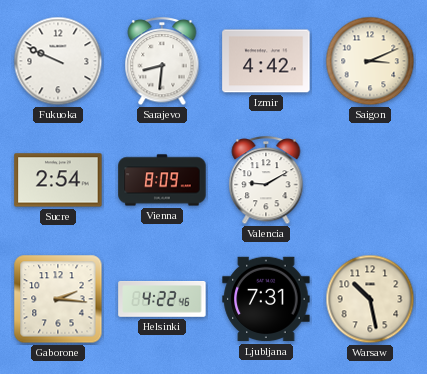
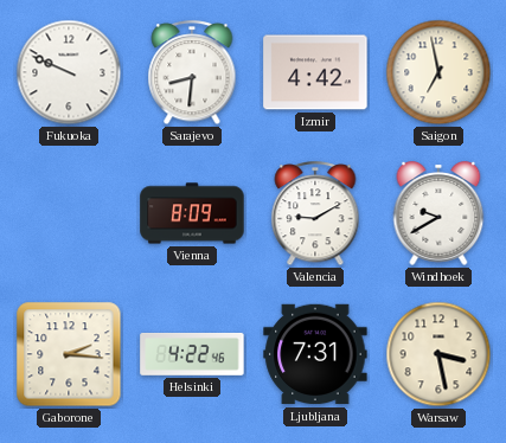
Saigon: 3:11 -> 6:58
Sucre: 2:54 -> none
Windhoek: none -> 9:40
Warsaw: 10:28 -> 3:28
